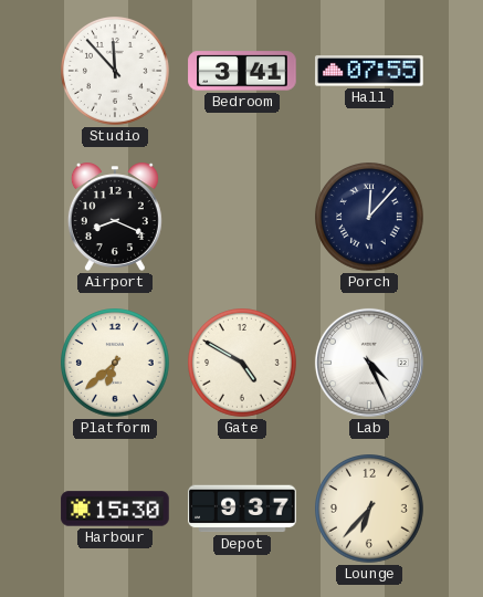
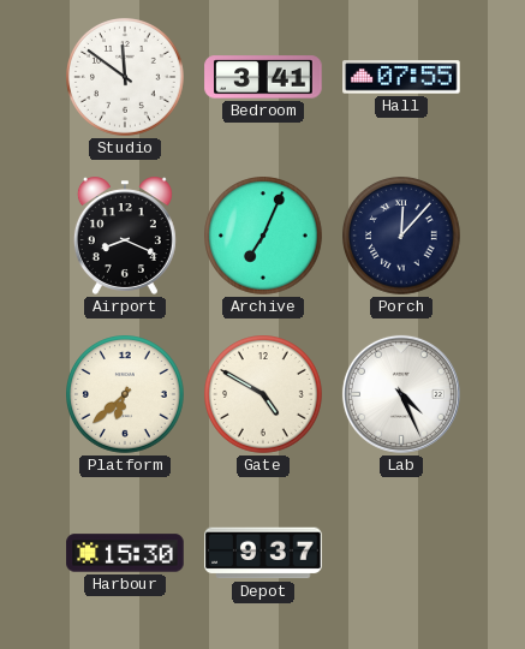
Studio: 11:53 -> 11:51
Archive: none -> 7:04
Lounge: 6:37 -> none
